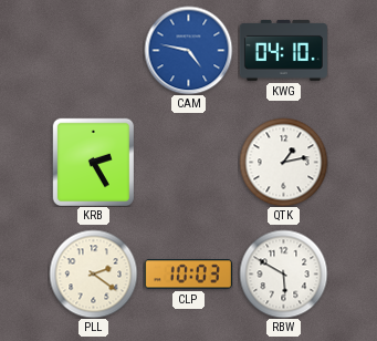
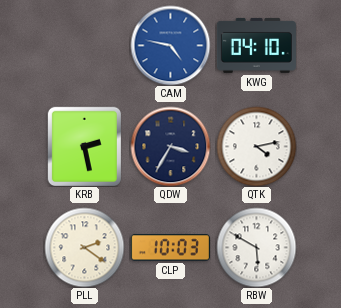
KRB: 2:25 -> 2:28
QDW: none -> 3:35
QTK: 1:13 -> 4:13
